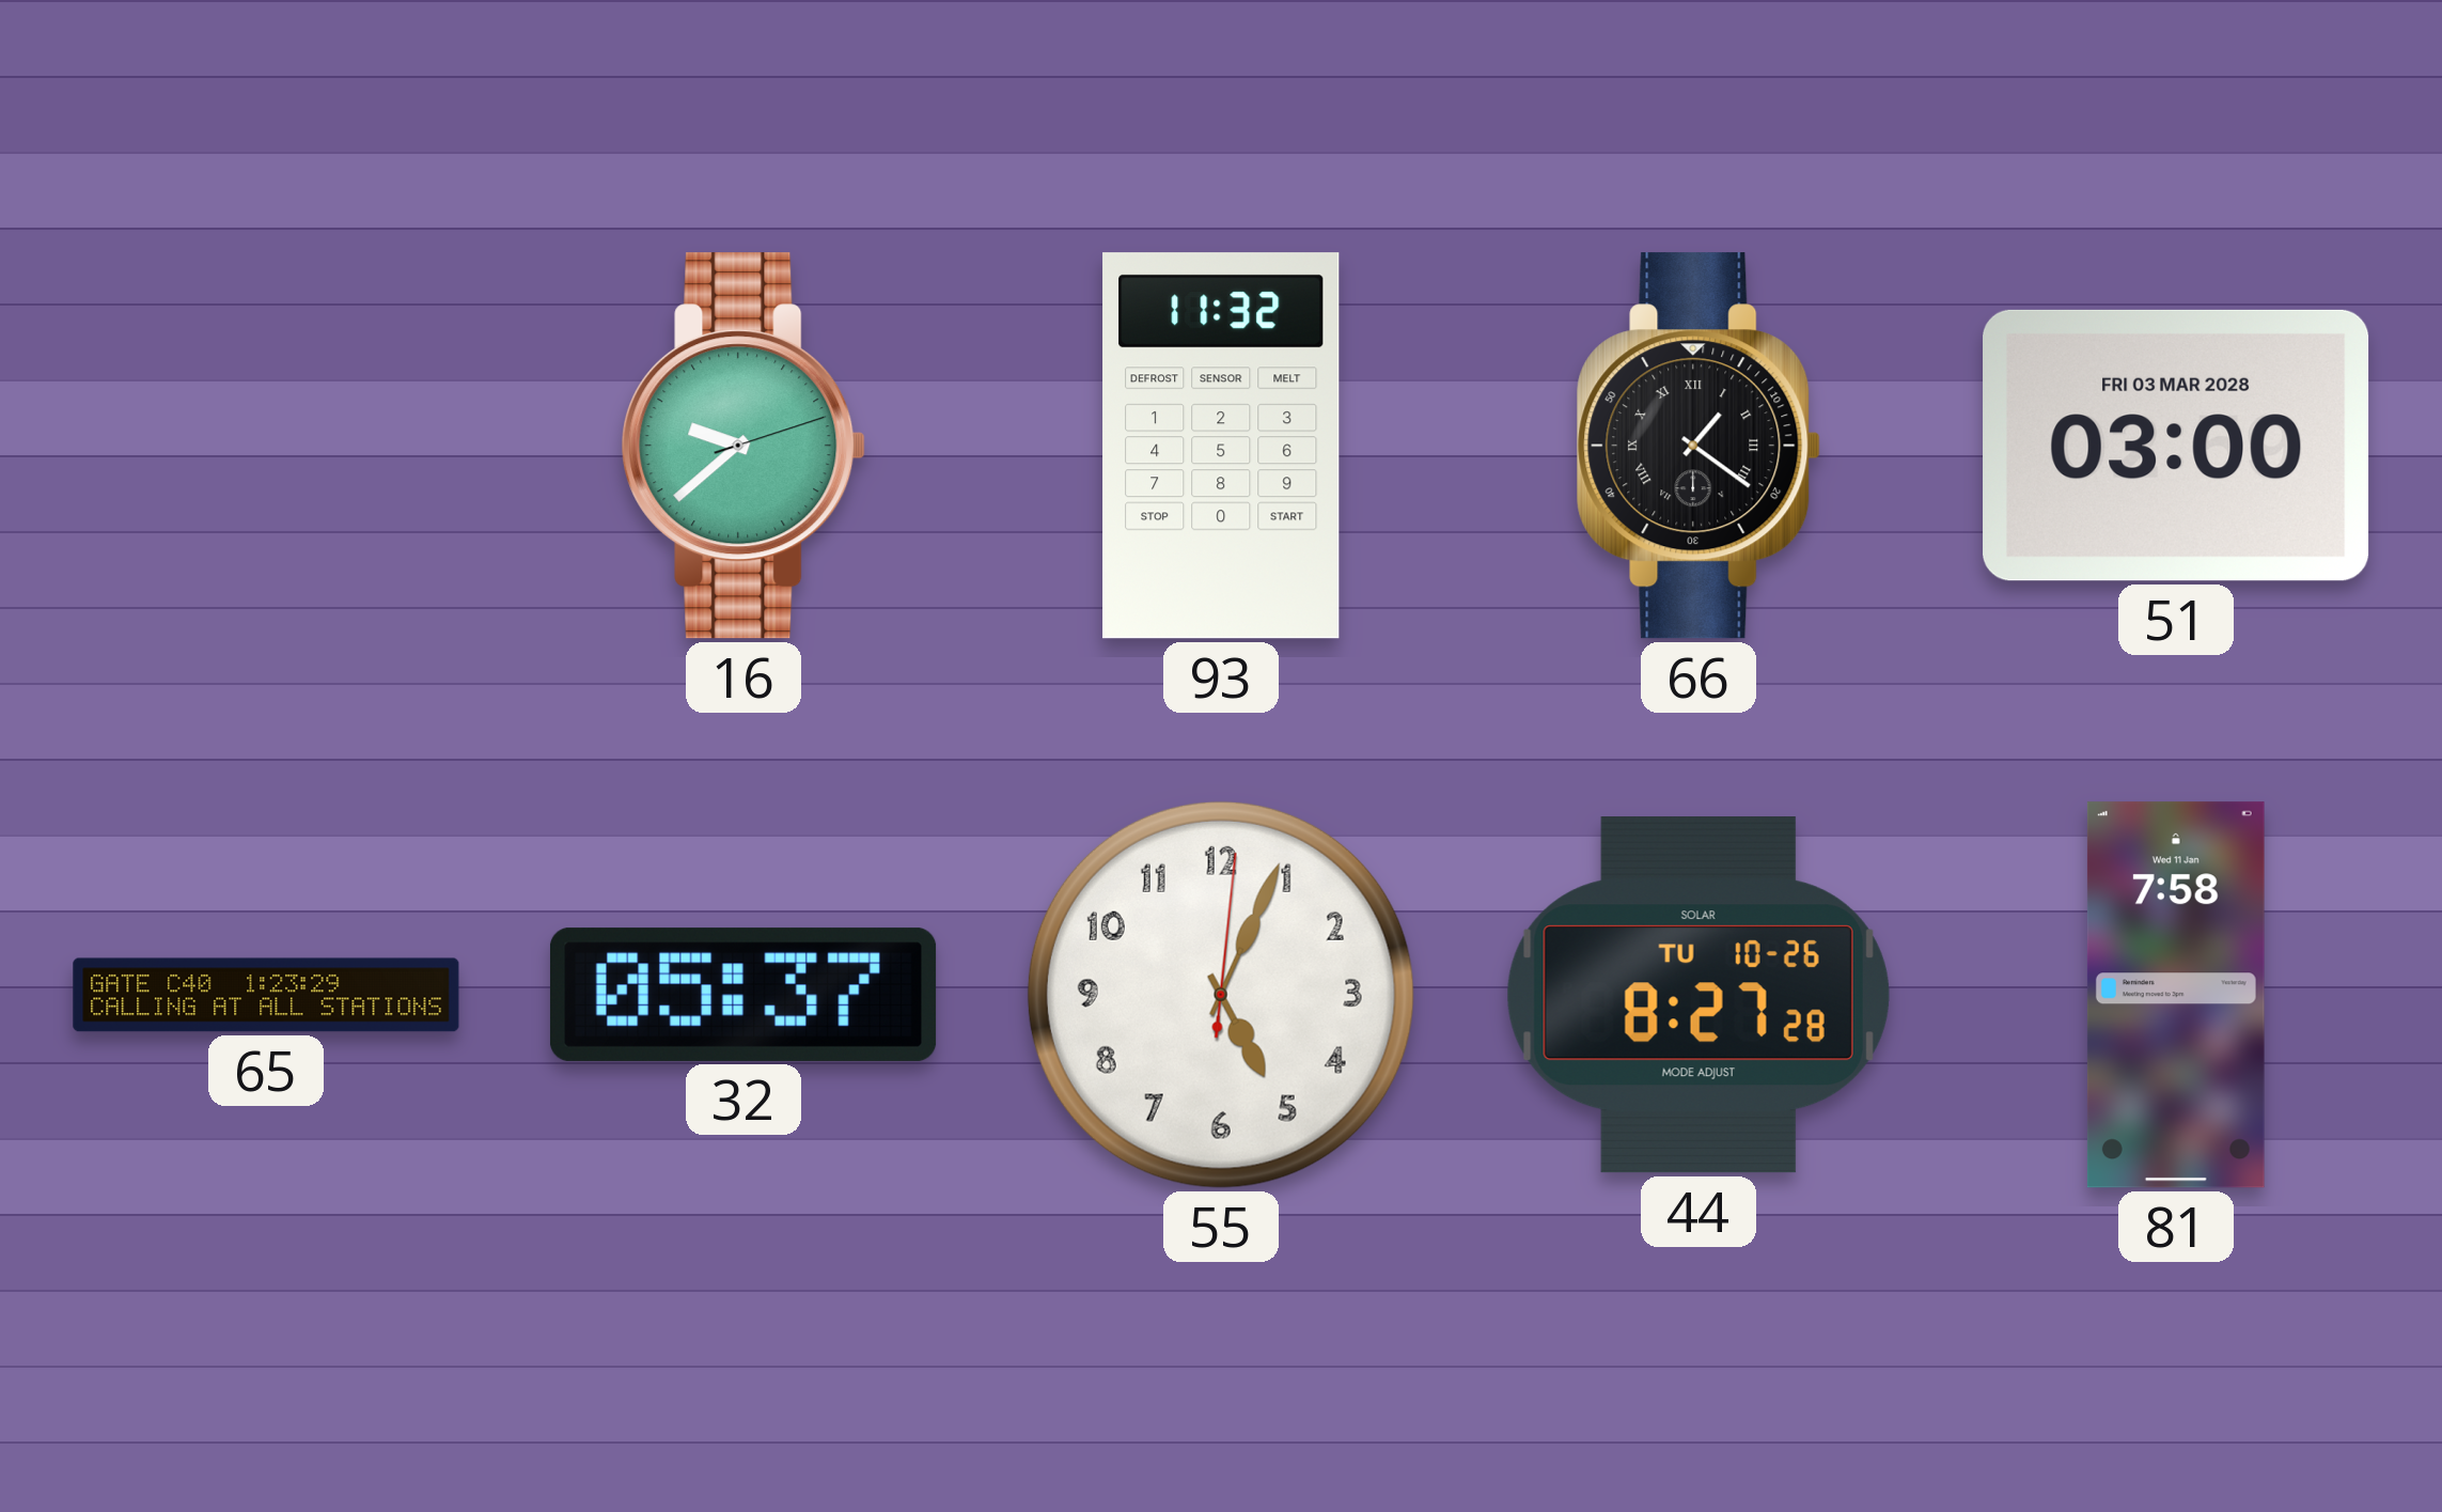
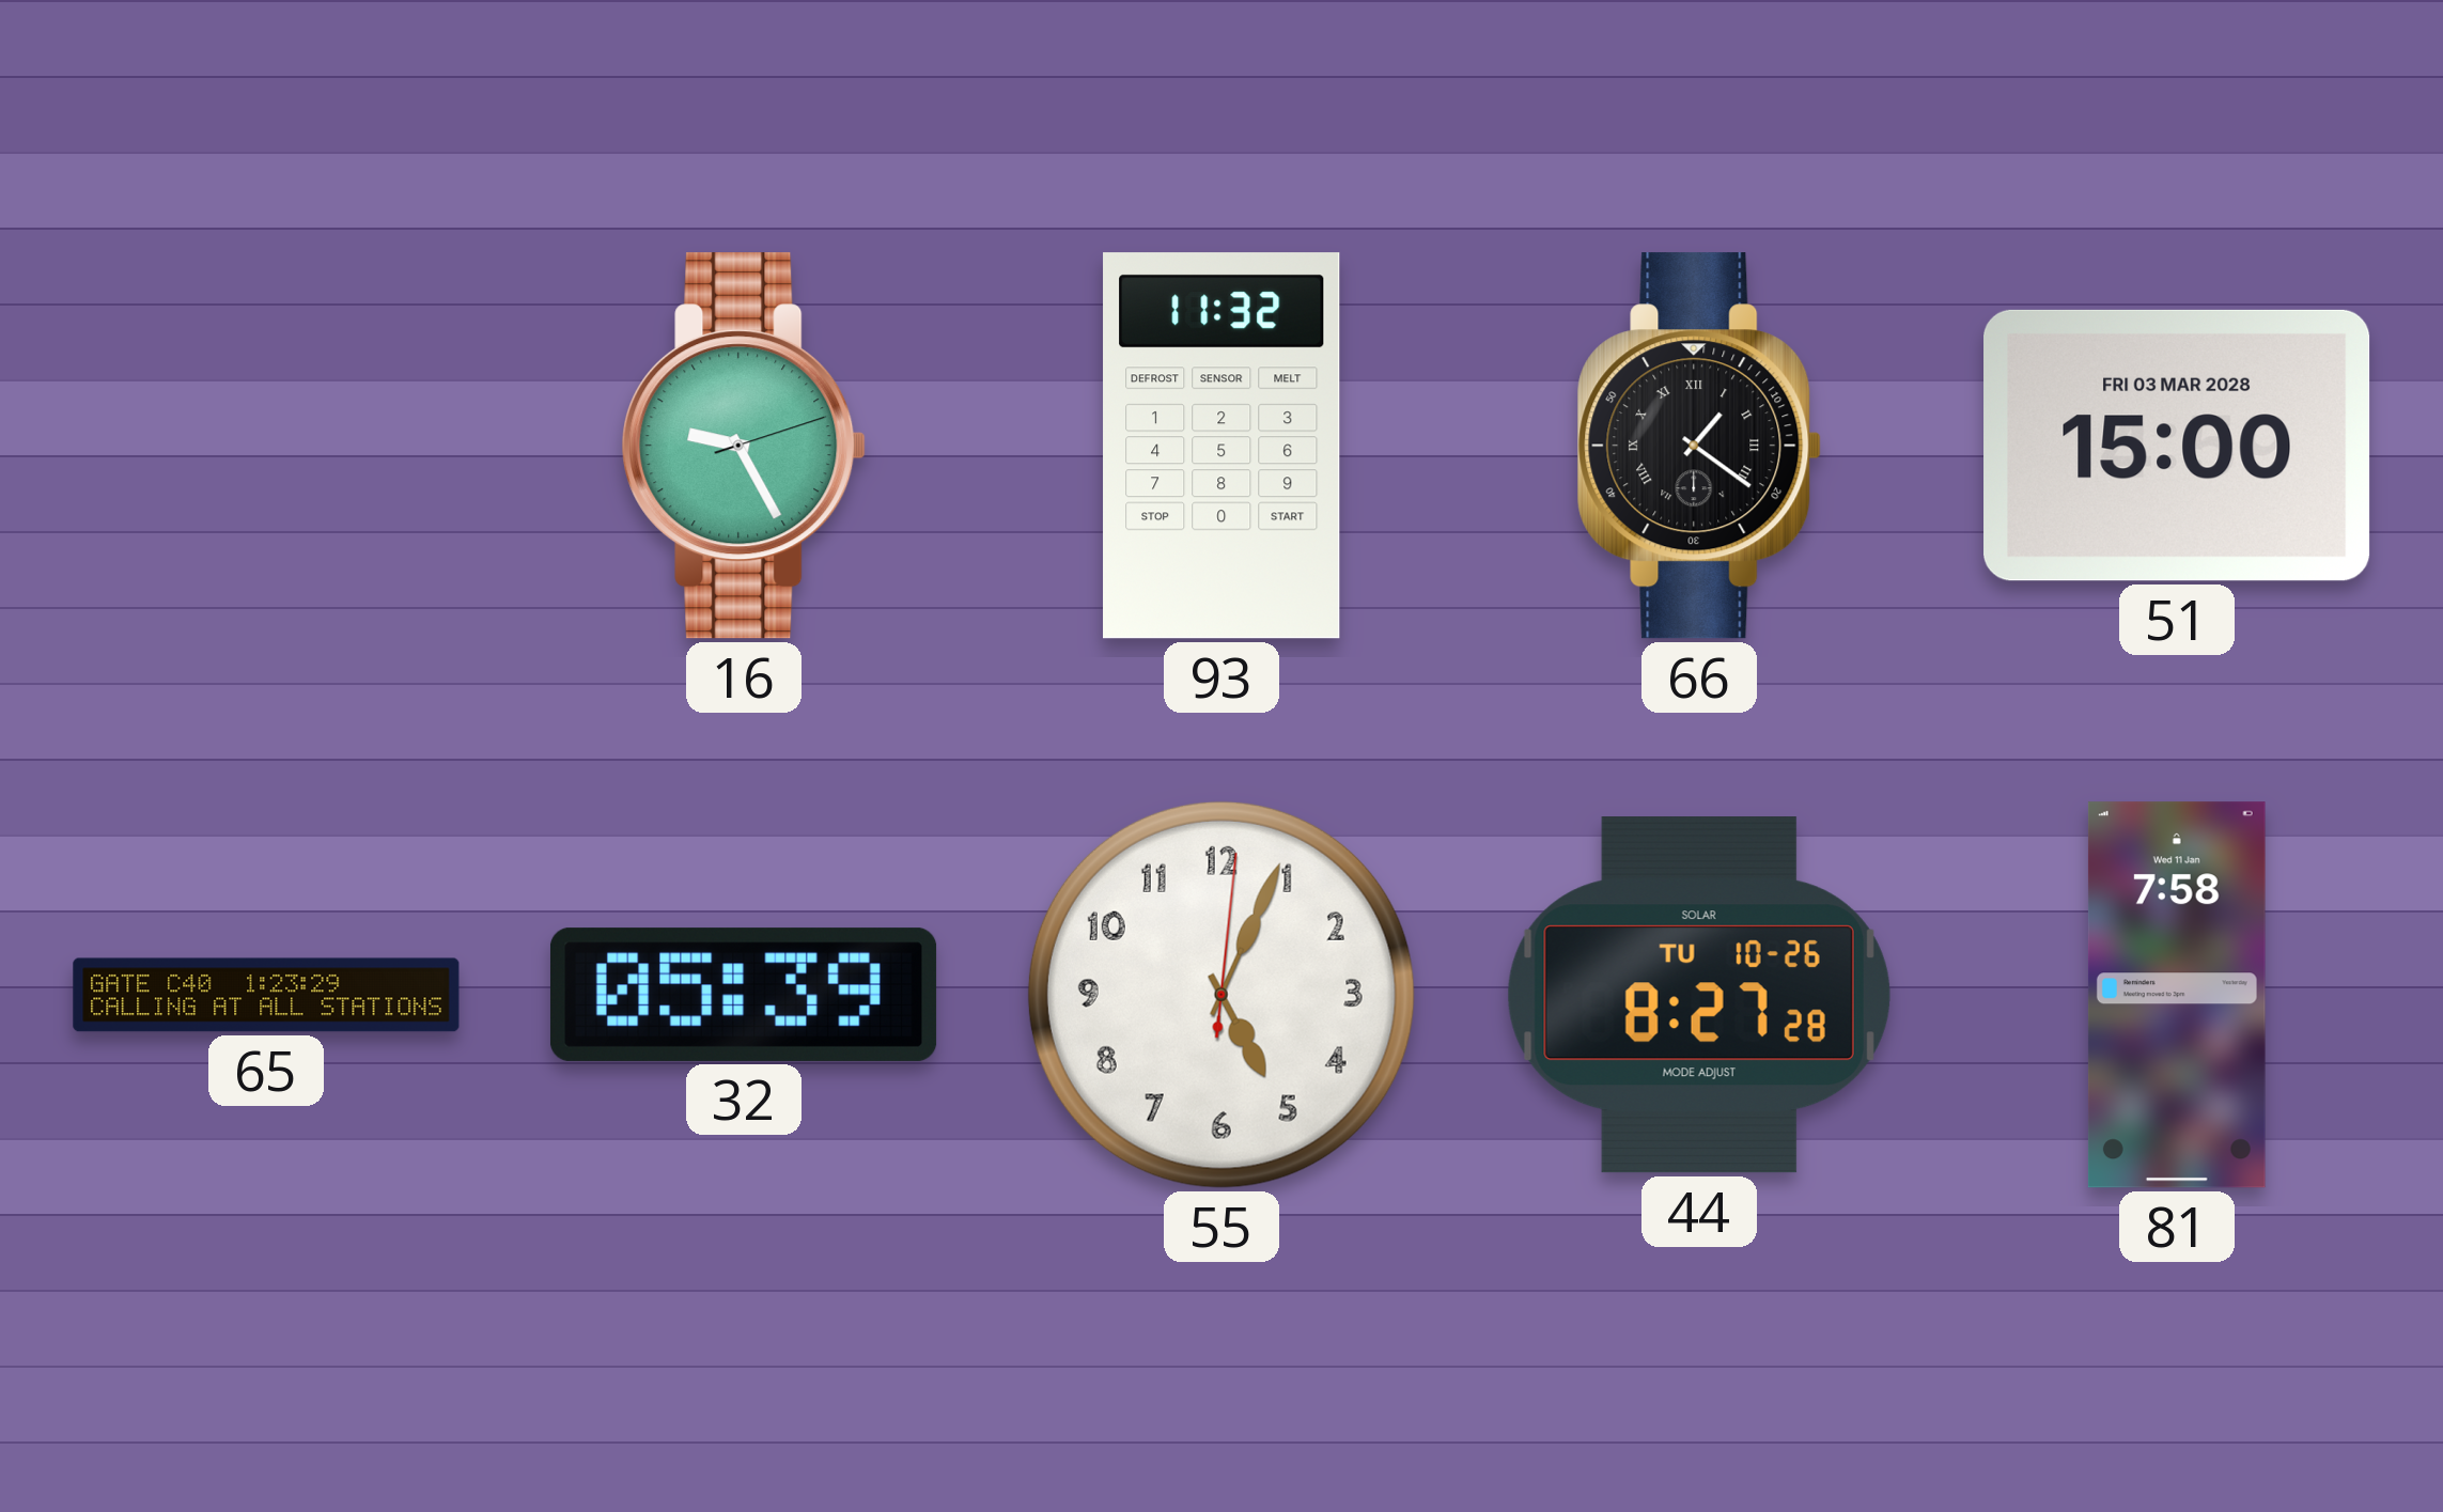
16: 9:38 -> 9:25
51: 03:00 -> 15:00
32: 05:37 -> 05:39
